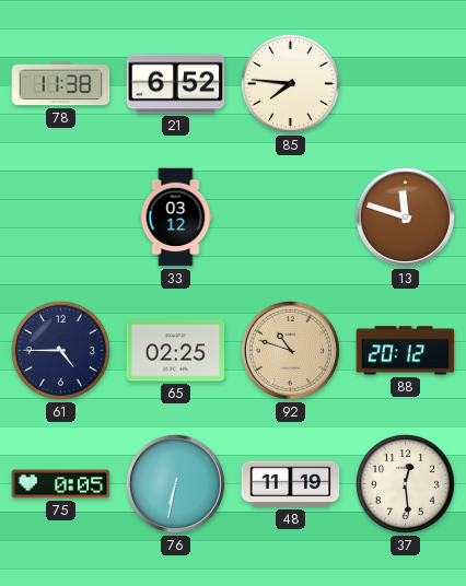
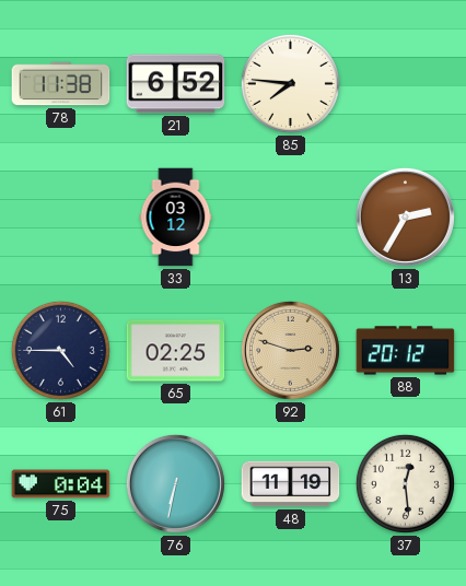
13: 11:48 -> 2:35
92: 10:48 -> 2:48
75: 0:05 -> 0:04
